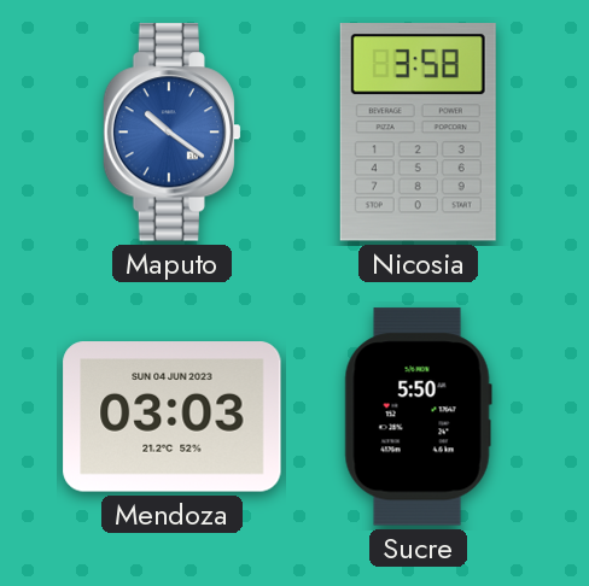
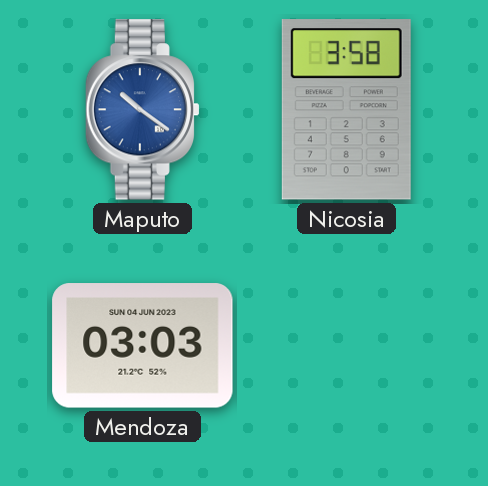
Sucre: 5:50 -> none
